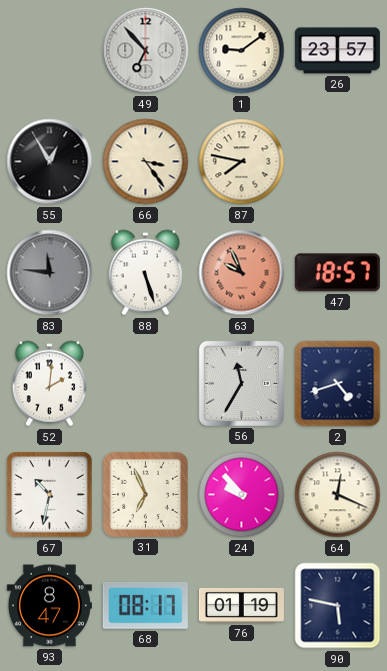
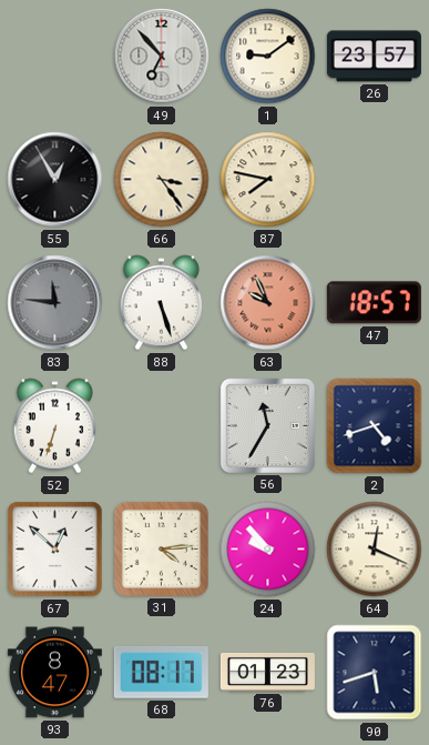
52: 2:01 -> 6:33
67: 10:32 -> 12:52
31: 6:56 -> 4:14
76: 01:19 -> 01:23
90: 5:47 -> 5:42
